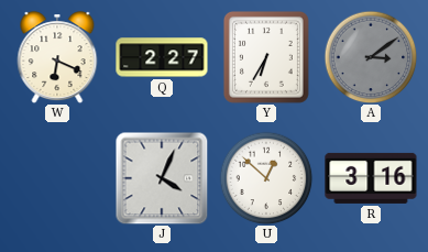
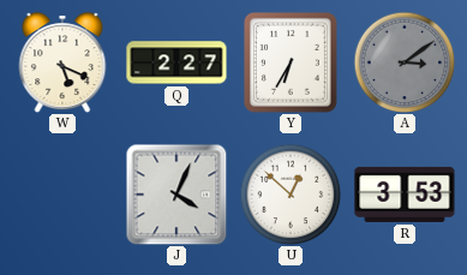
W: 6:19 -> 5:19
R: 3:16 -> 3:53
